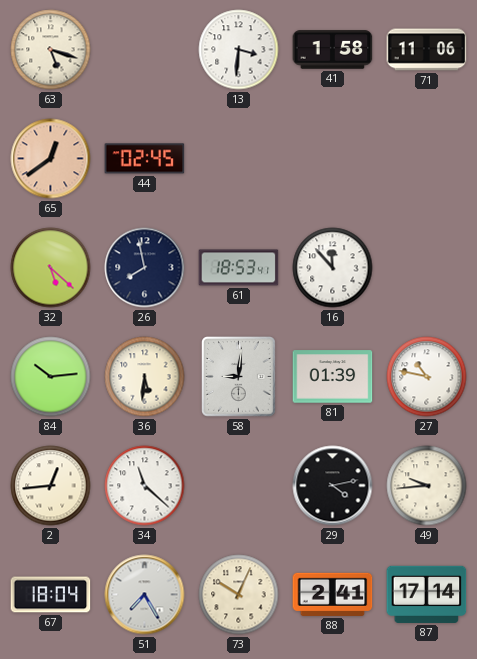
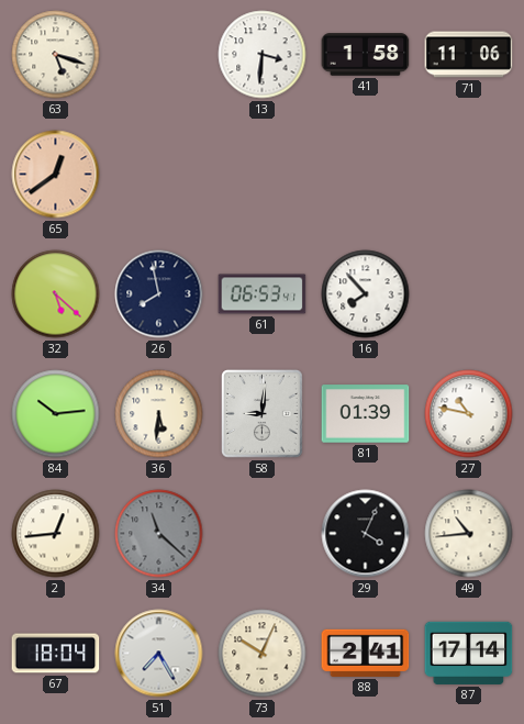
44: 02:45 -> none
61: 18:53 -> 06:53
16: 11:53 -> 7:53
34 dial: white -> grey
29: 4:13 -> 4:04
49: 9:44 -> 10:44
